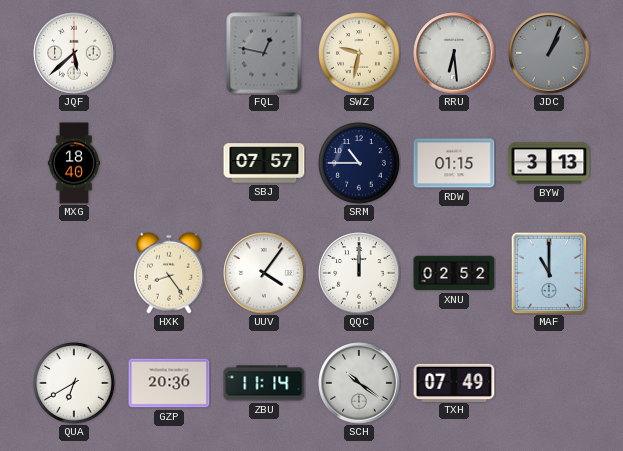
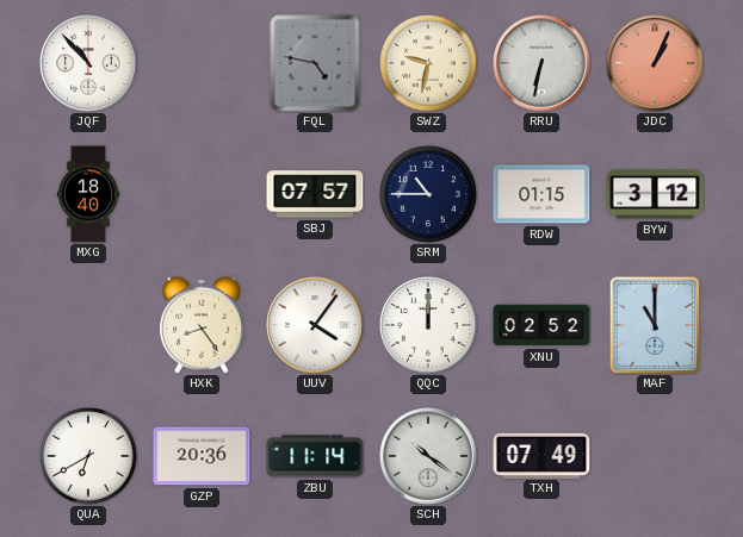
JQF: 5:38 -> 10:53
FQL: 12:47 -> 4:47
RRU: 6:29 -> 6:32
JDC dial: grey -> salmon
BYW: 3:13 -> 3:12
